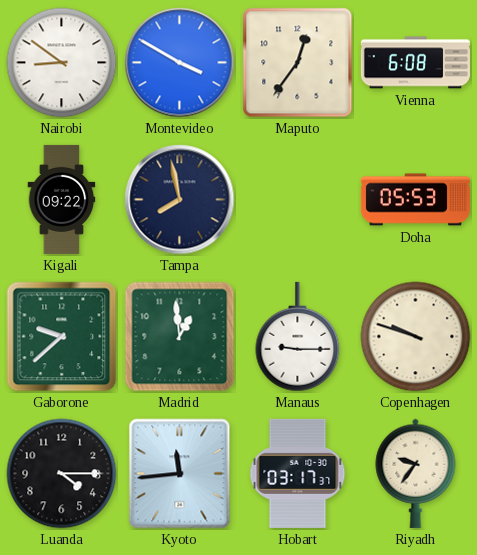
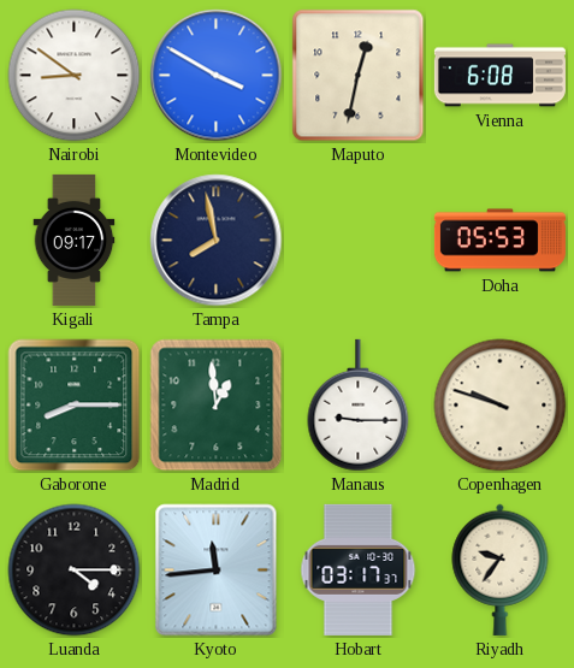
Maputo: 12:36 -> 12:32
Kigali: 09:22 -> 09:17
Gaborone: 9:38 -> 8:15
